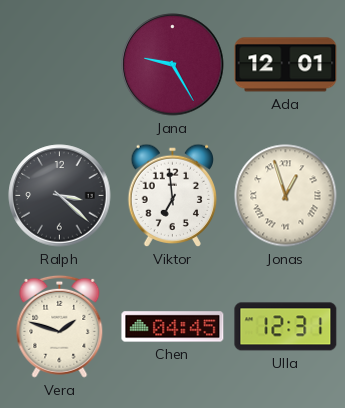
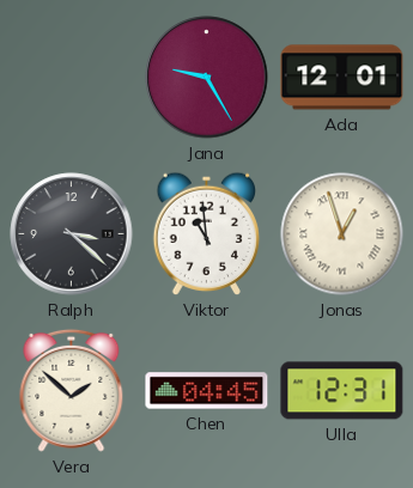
Viktor: 6:59 -> 10:59
Vera: 1:48 -> 1:52
